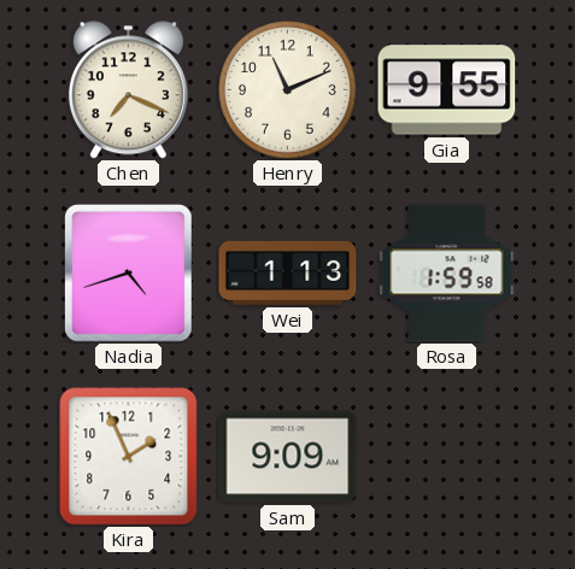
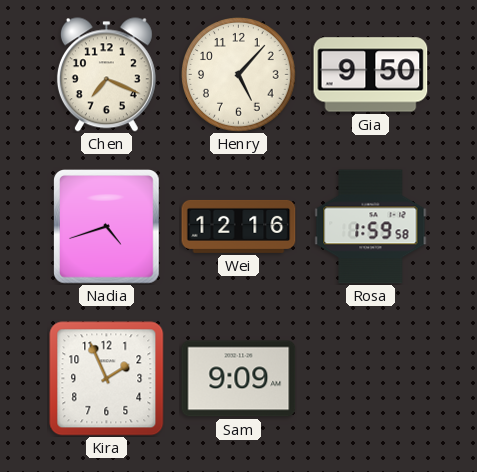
Henry: 11:11 -> 5:07
Gia: 9:55 -> 9:50
Wei: 1:13 -> 12:16
